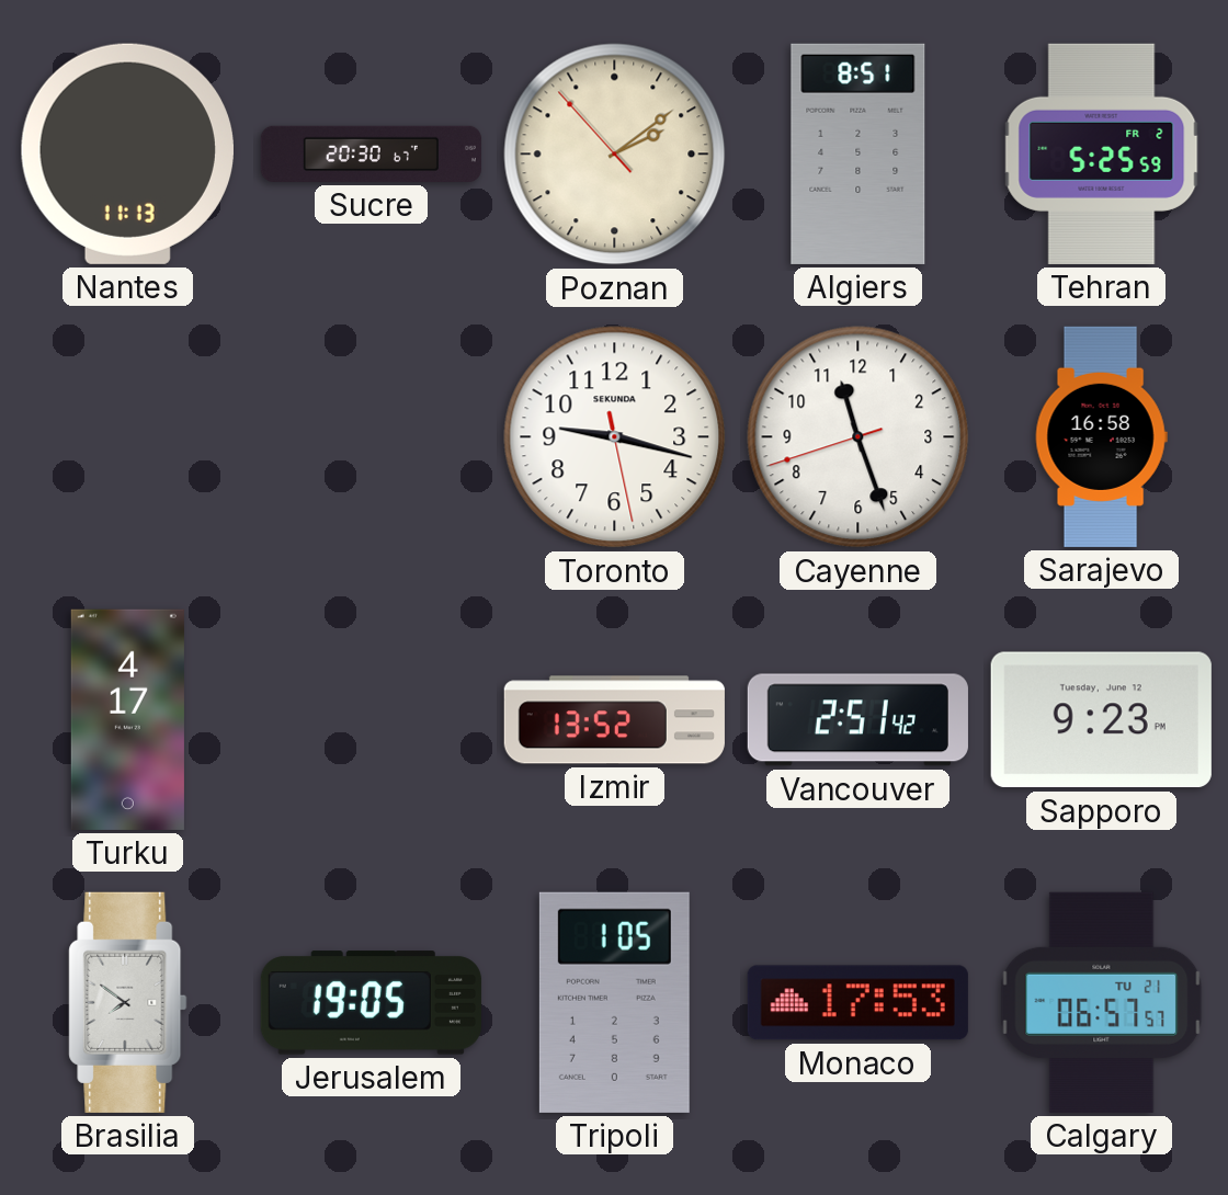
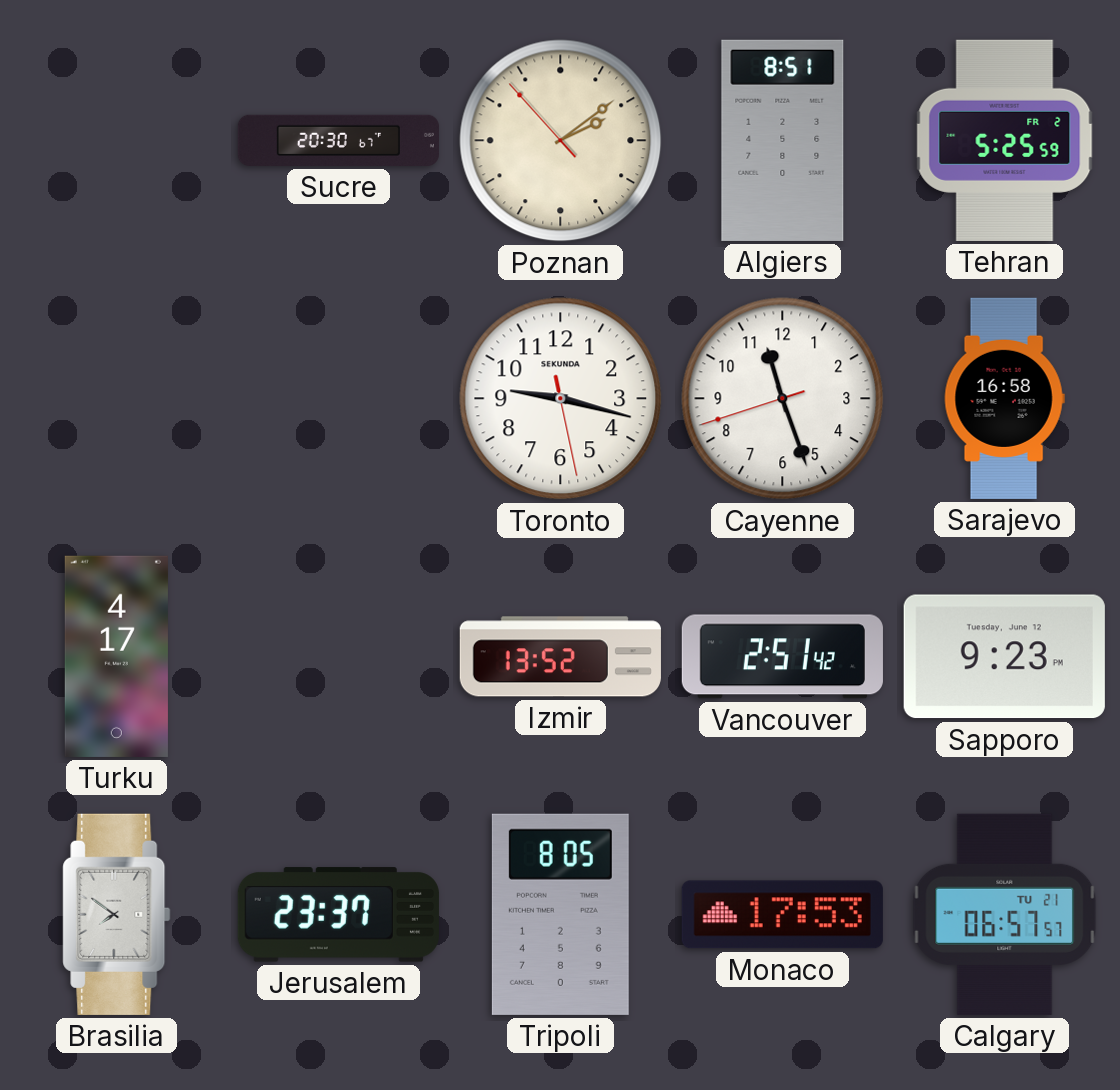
Nantes: 11:13 -> none
Jerusalem: 19:05 -> 23:37
Tripoli: 1:05 -> 8:05
